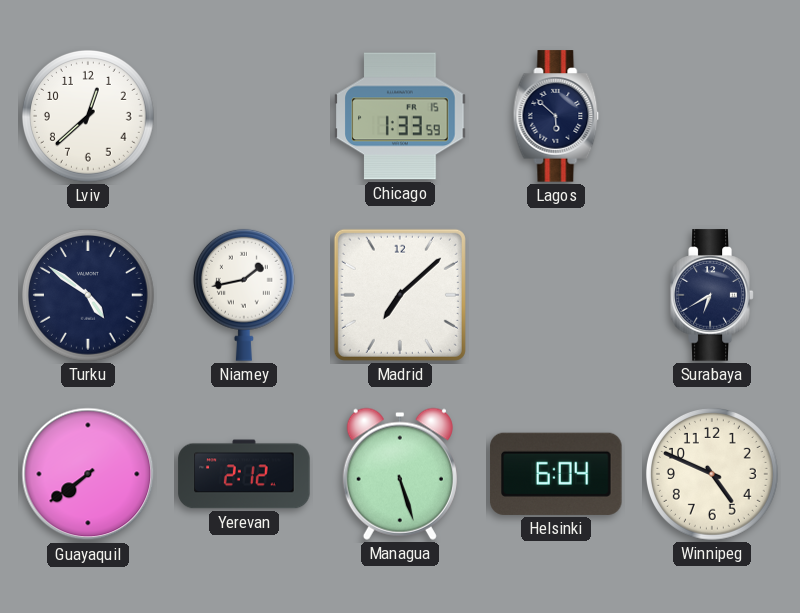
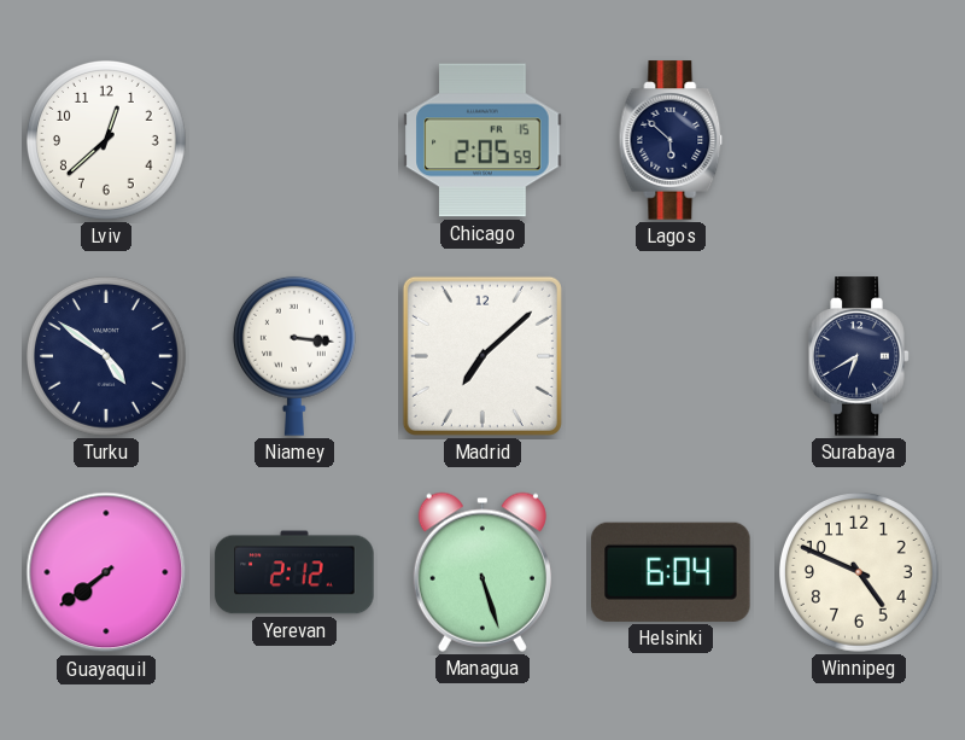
Chicago: 1:33 -> 2:05
Niamey: 1:43 -> 3:16
